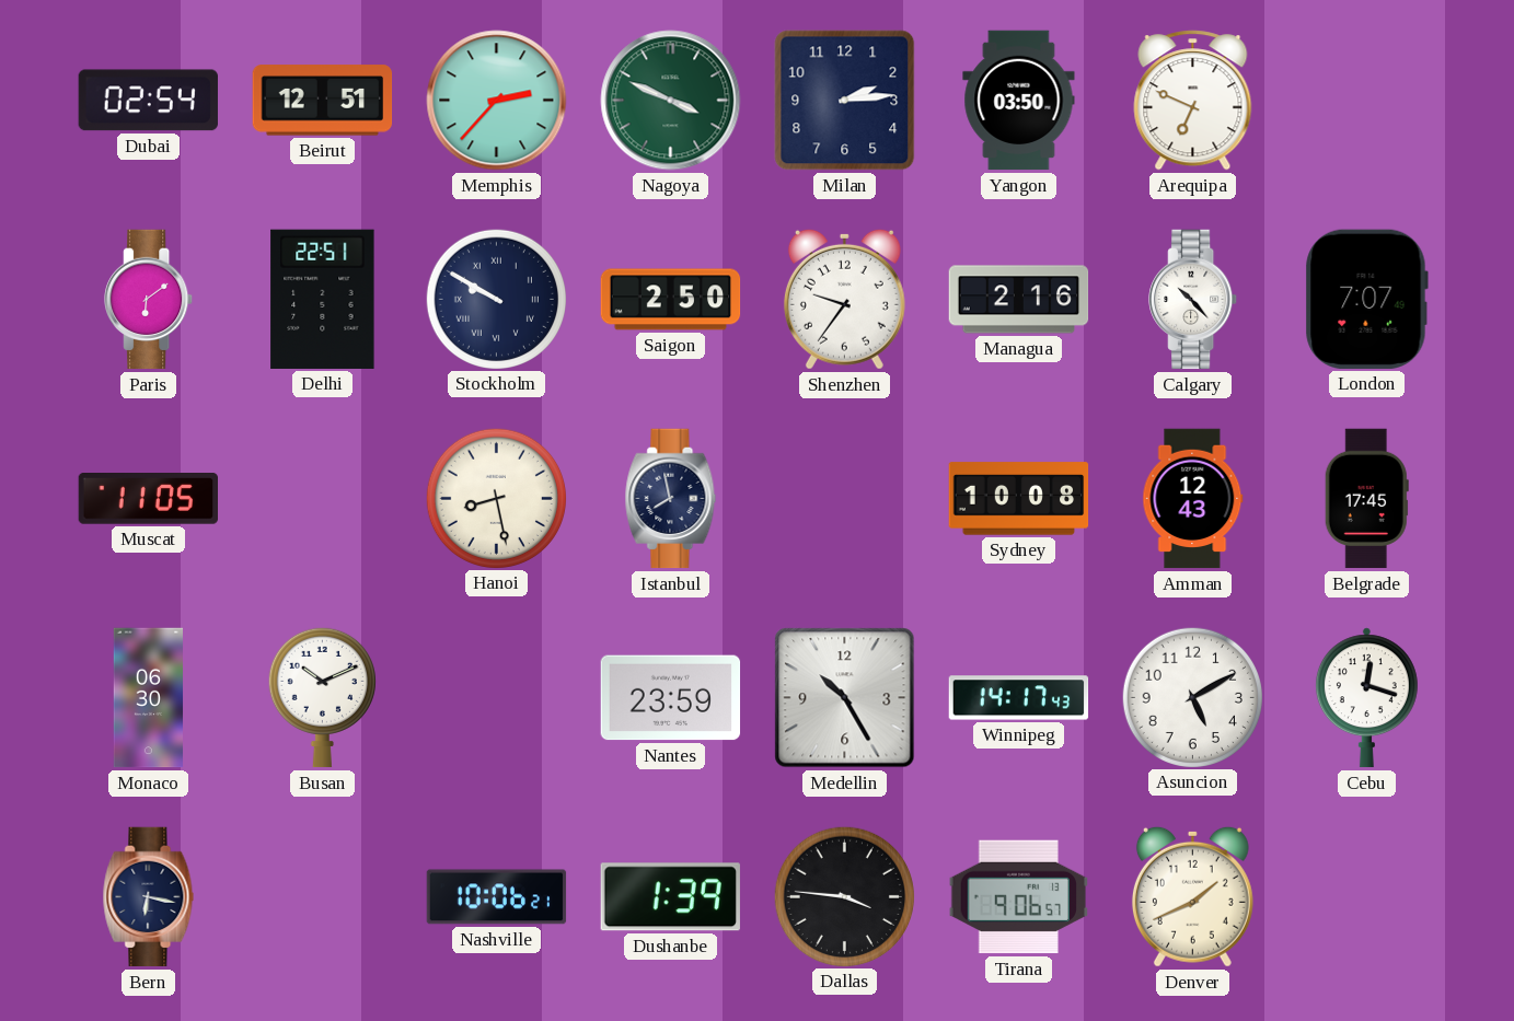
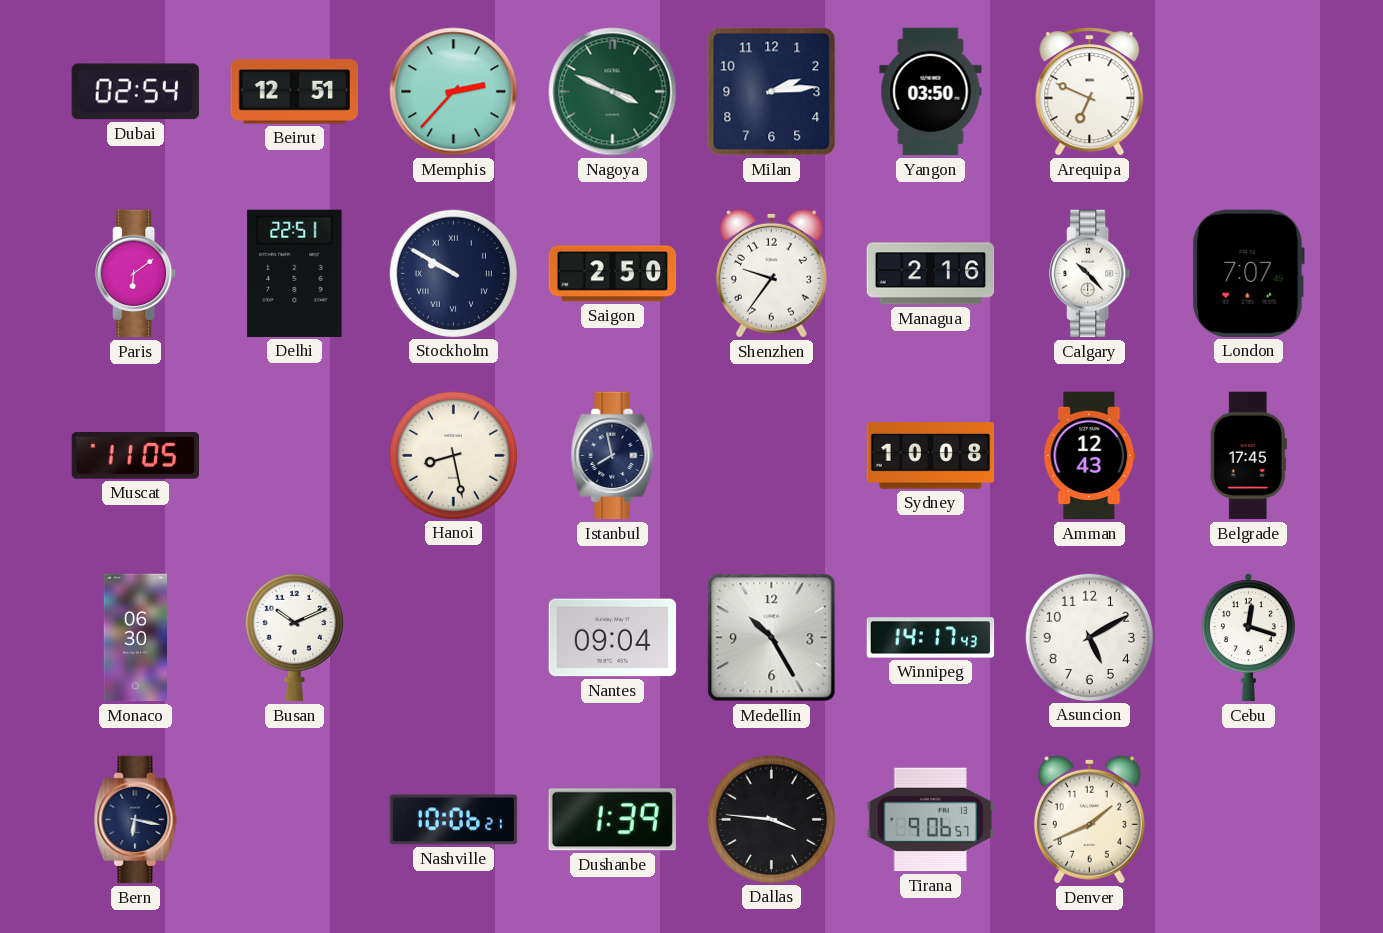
Nantes: 23:59 -> 09:04
